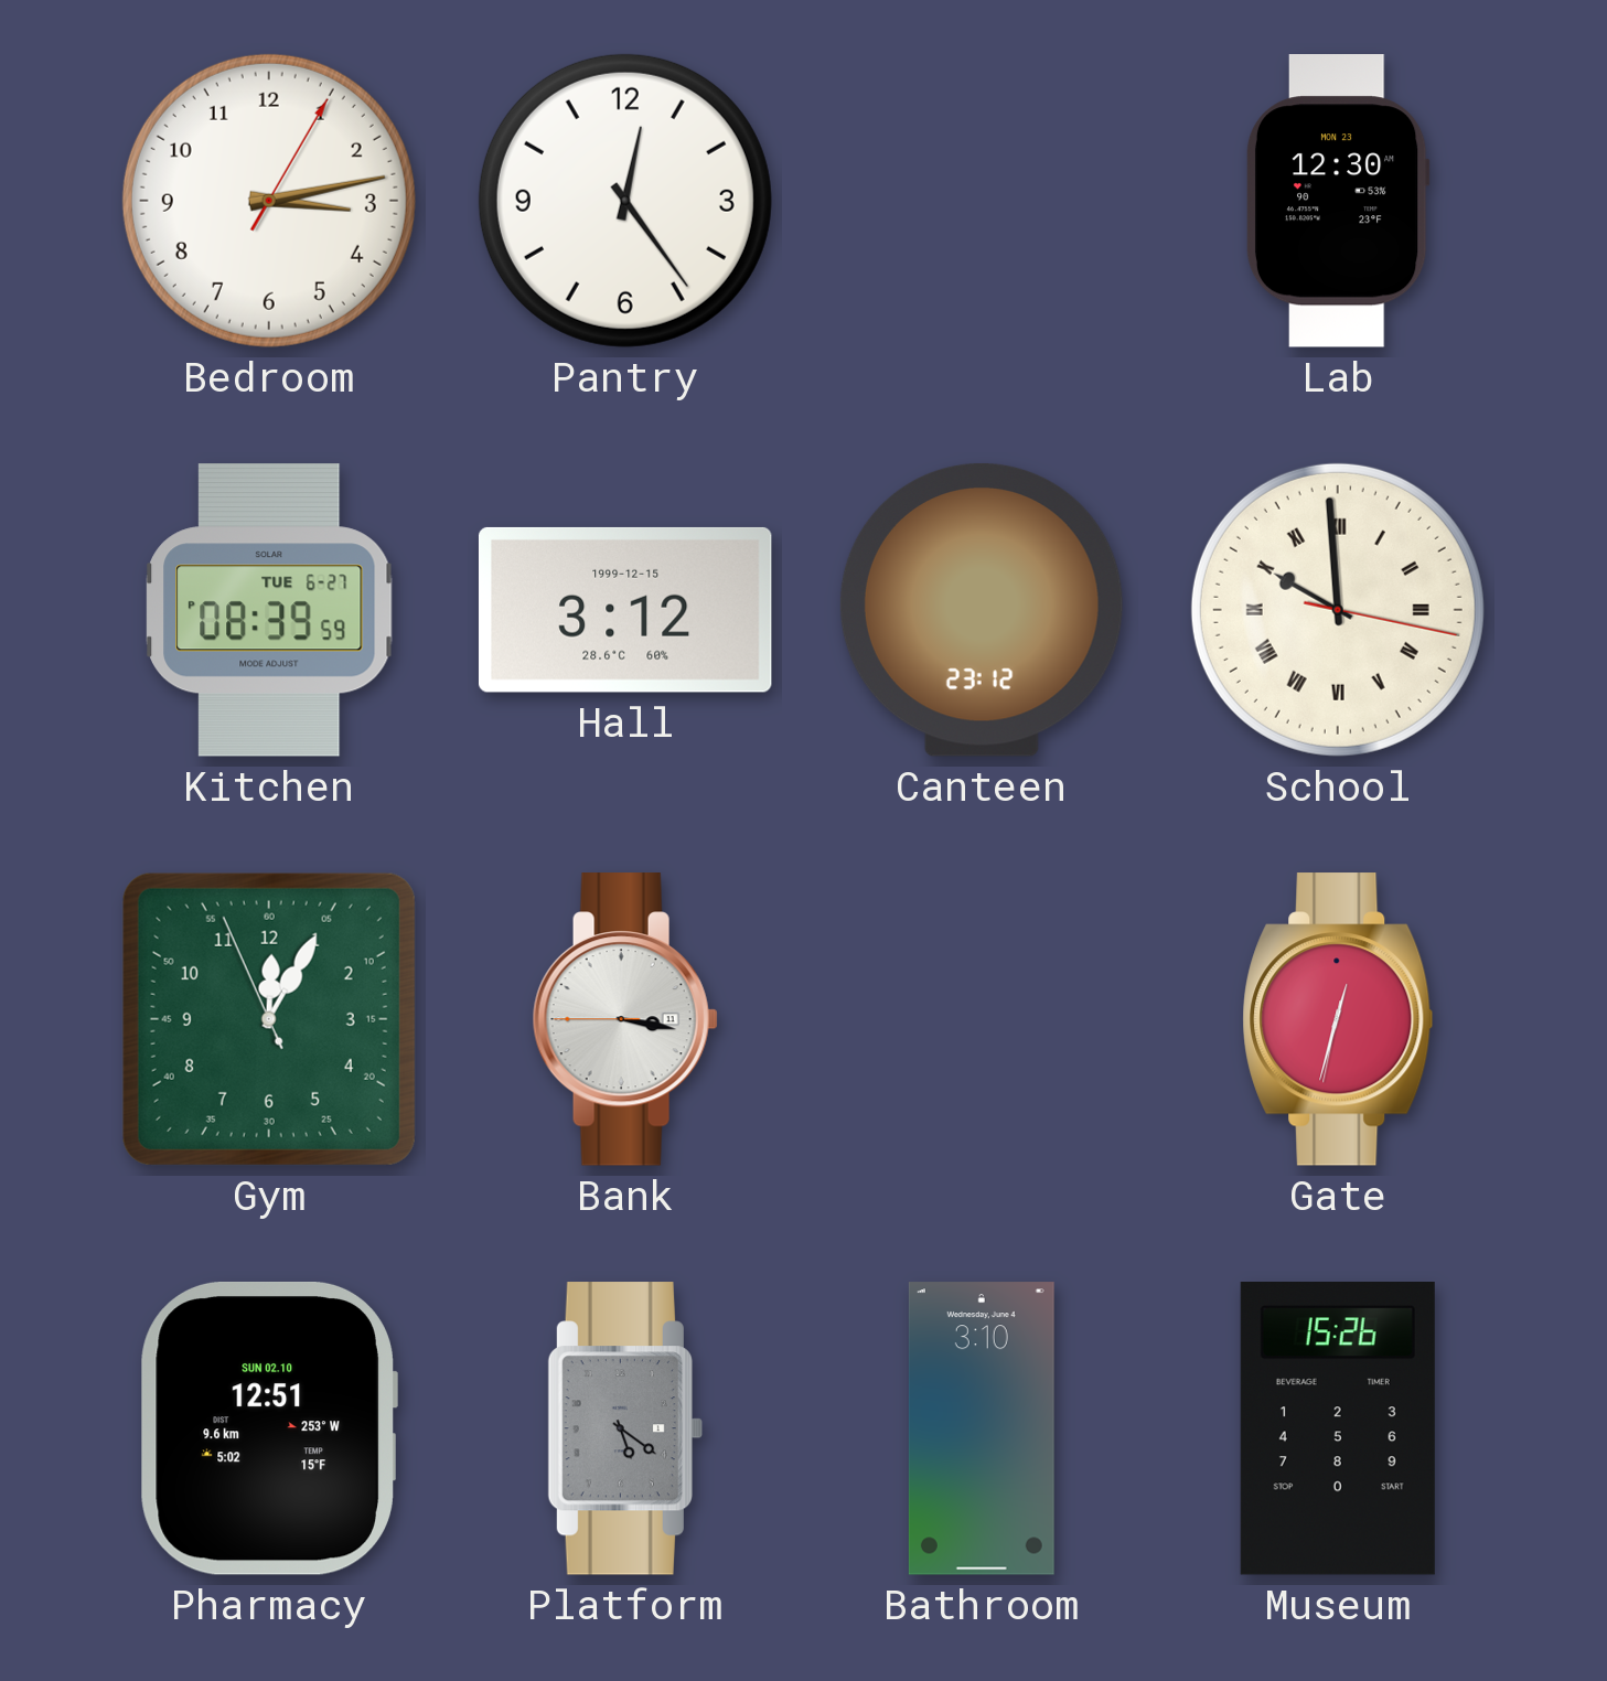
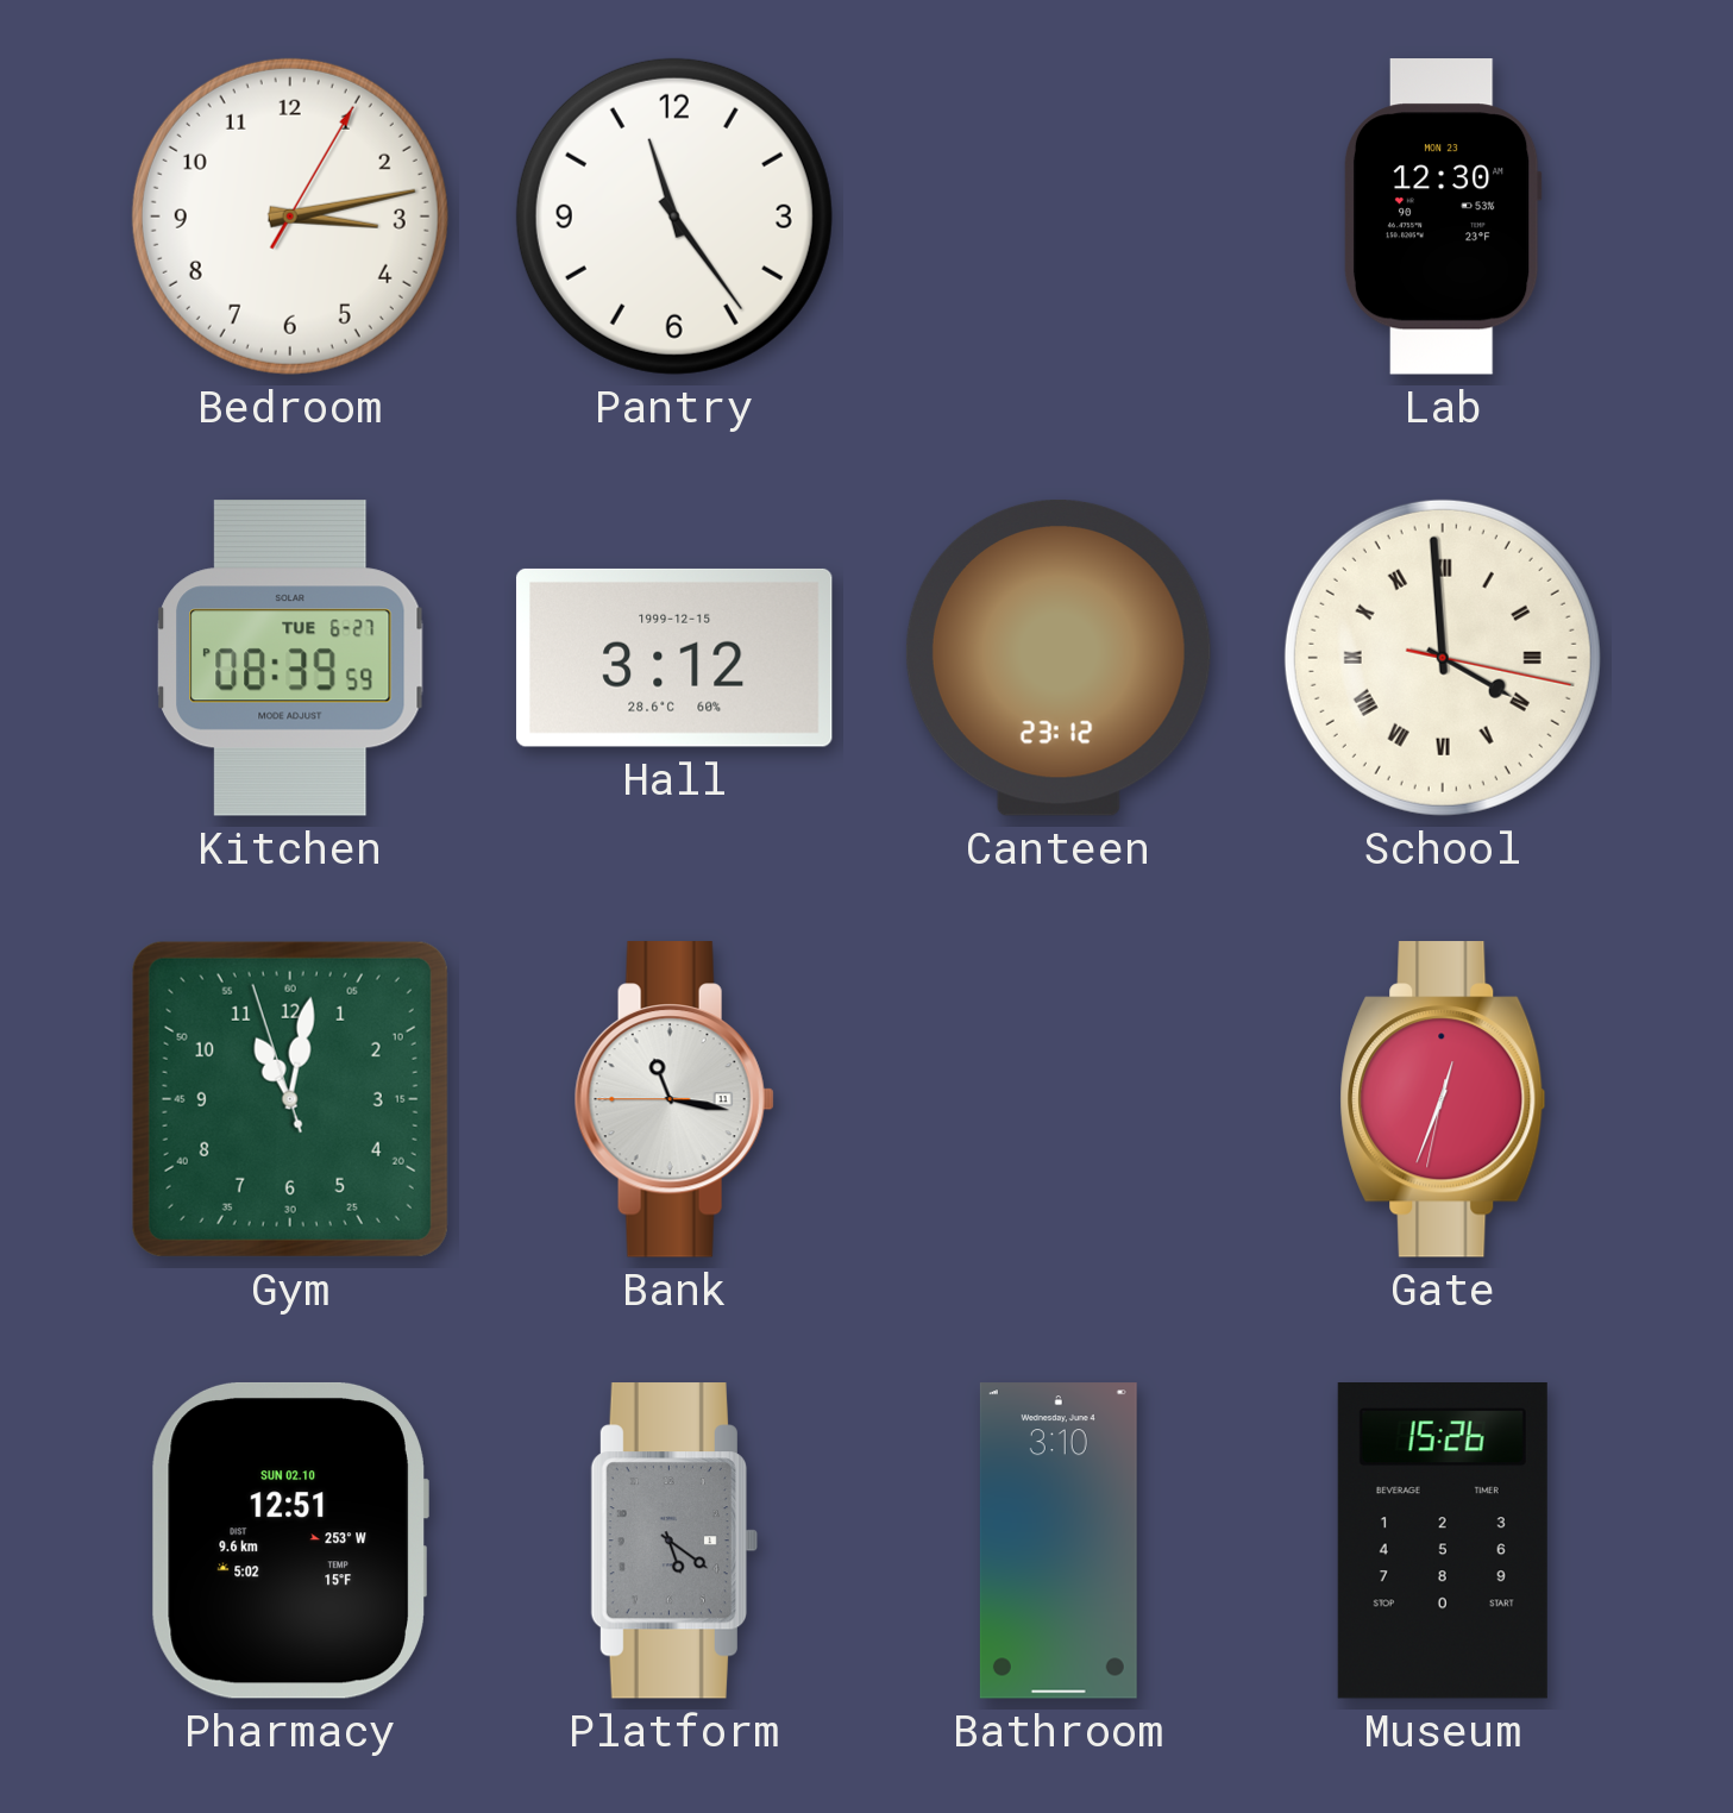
Pantry: 12:24 -> 11:24
School: 9:59 -> 3:59
Gym: 12:04 -> 11:01
Bank: 3:16 -> 11:16
Gate: 12:32 -> 12:33
